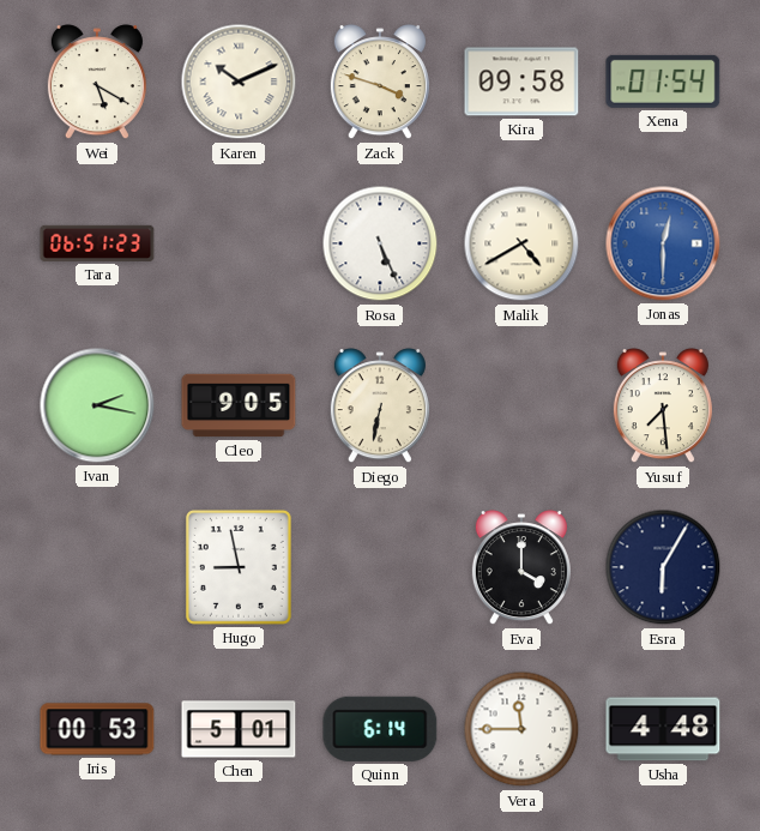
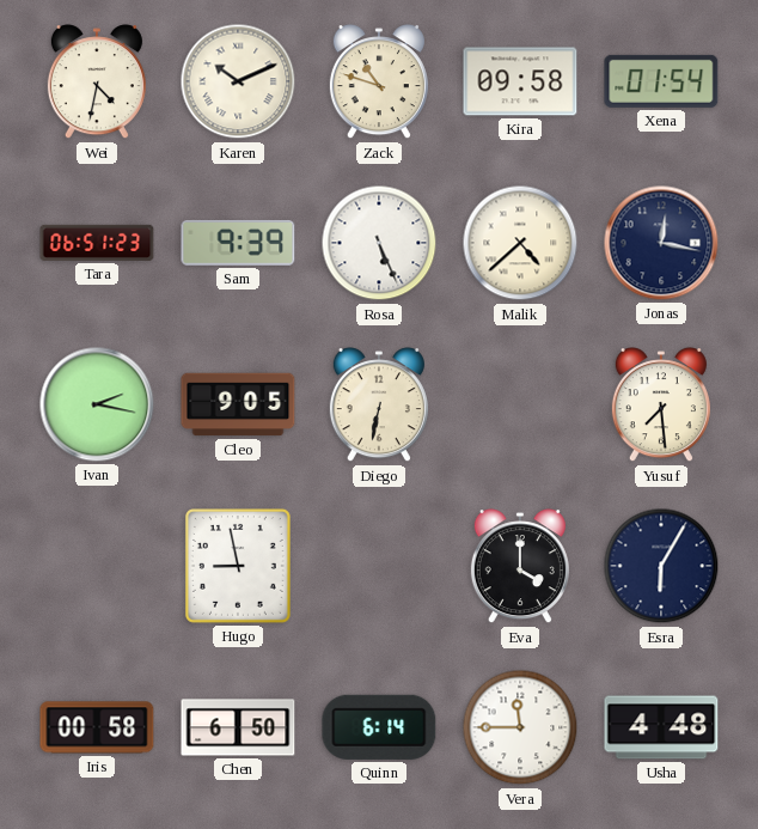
Wei: 5:20 -> 4:32
Zack: 3:48 -> 10:48
Sam: none -> 9:39
Malik: 4:40 -> 4:38
Jonas: 12:30 -> 12:17
Jonas dial: blue -> navy
Iris: 00:53 -> 00:58
Chen: 5:01 -> 6:50
